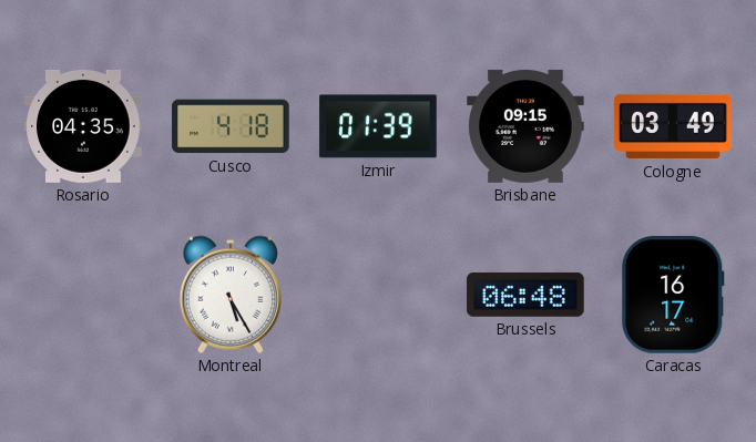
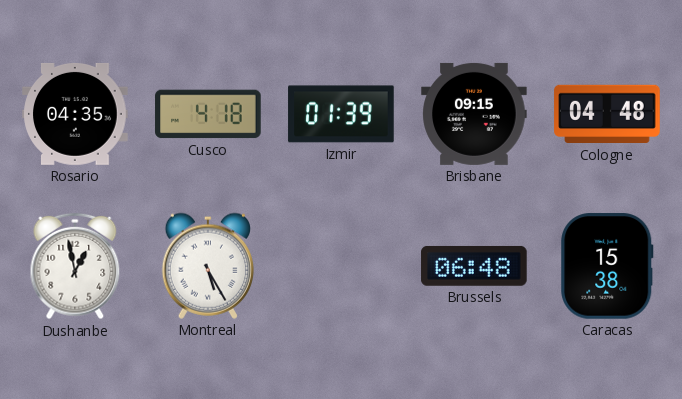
Cologne: 03:49 -> 04:48
Dushanbe: none -> 12:58
Caracas: 16:17 -> 15:38
